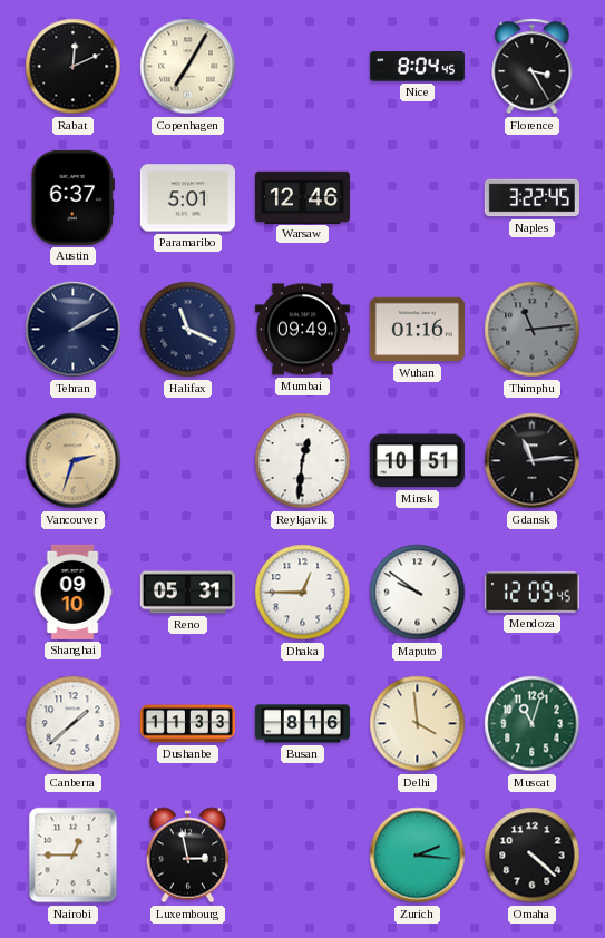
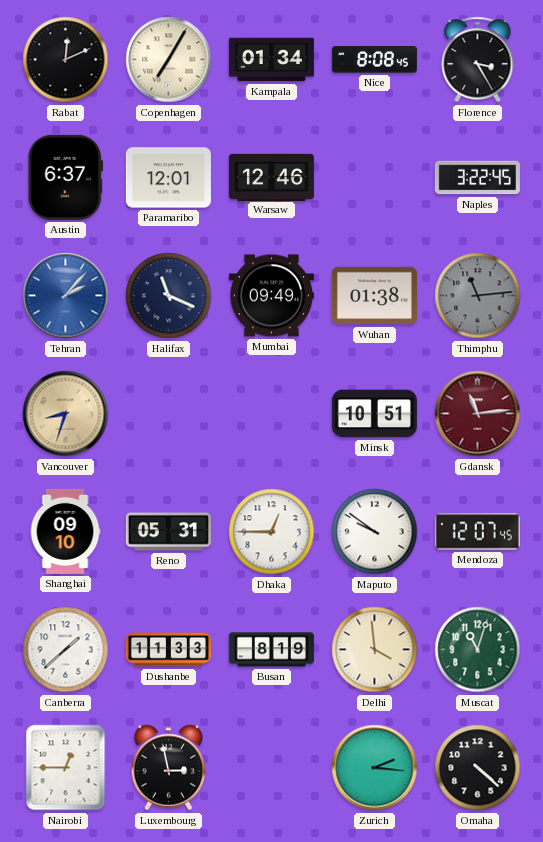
Kampala: none -> 01:34
Nice: 8:04 -> 8:08
Paramaribo: 5:01 -> 12:01
Tehran: 2:10 -> 2:07
Tehran dial: navy -> blue
Wuhan: 01:16 -> 01:38
Vancouver: 2:33 -> 8:33
Reykjavik: 12:31 -> none
Gdansk dial: black -> burgundy
Mendoza: 12:09 -> 12:07
Busan: 8:16 -> 8:19
